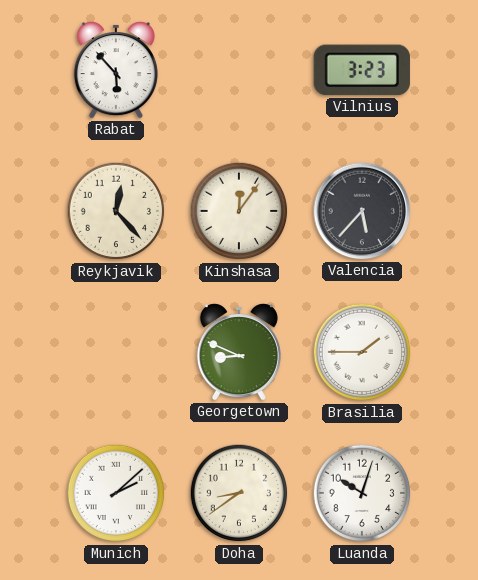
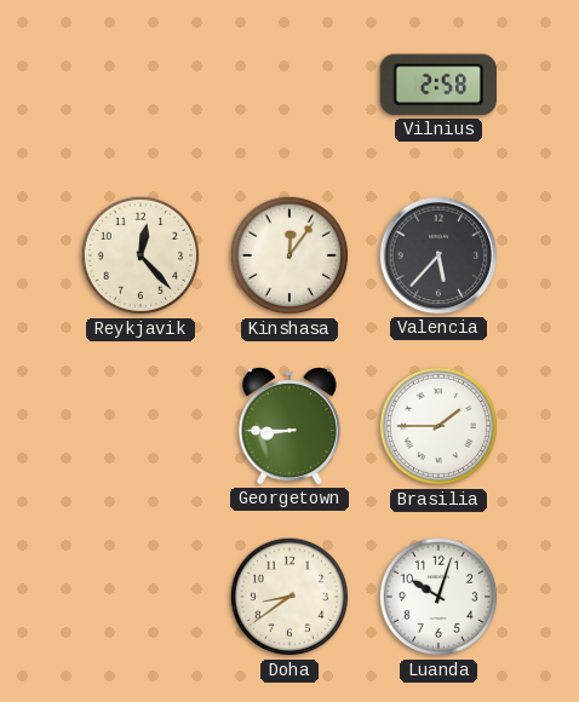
Rabat: 5:53 -> none
Vilnius: 3:23 -> 2:58
Georgetown: 8:49 -> 8:45
Munich: 2:08 -> none
